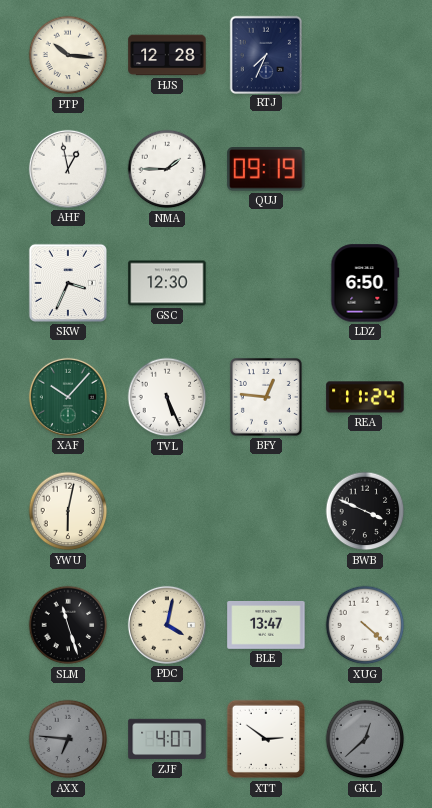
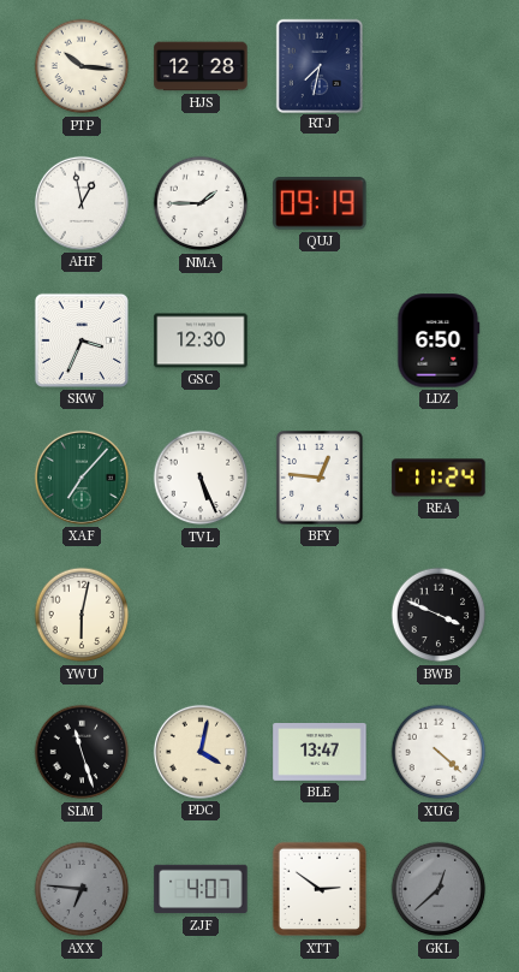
RTJ: 7:34 -> 7:32
XAF: 10:07 -> 7:07
